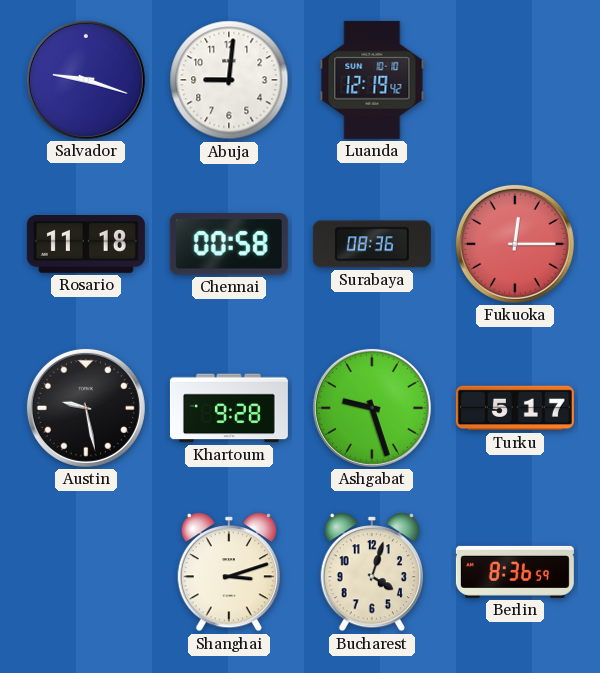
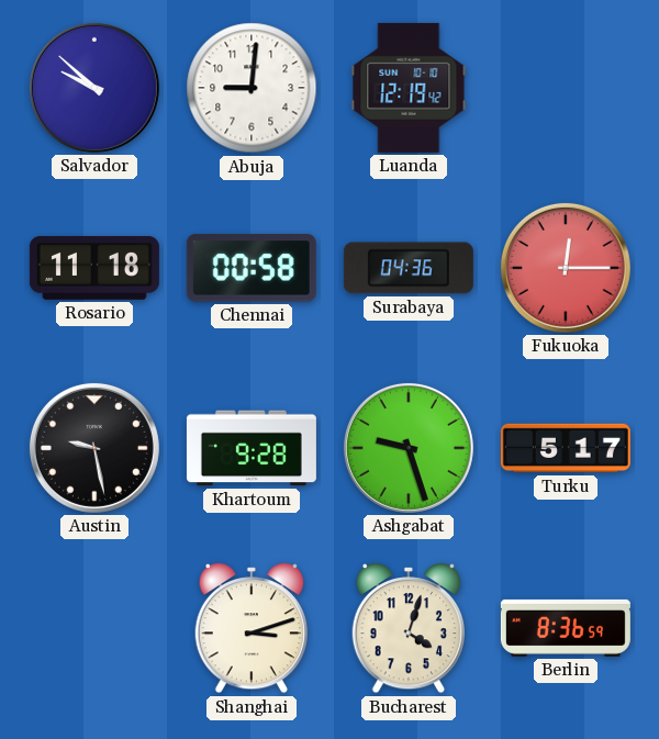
Salvador: 9:18 -> 9:52
Surabaya: 08:36 -> 04:36
